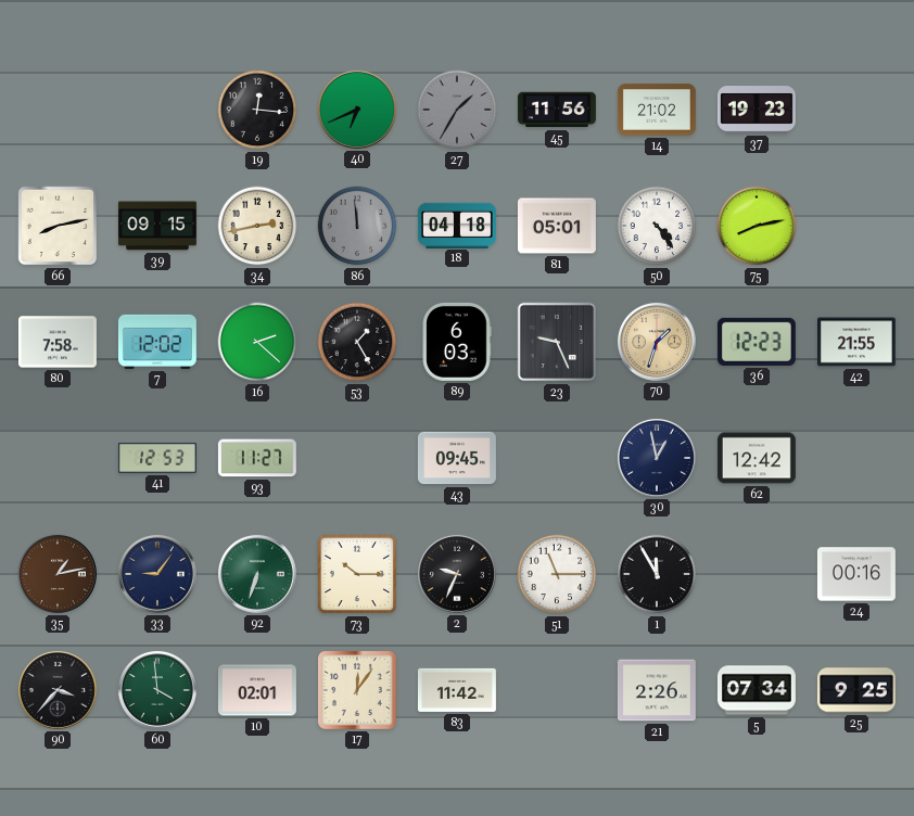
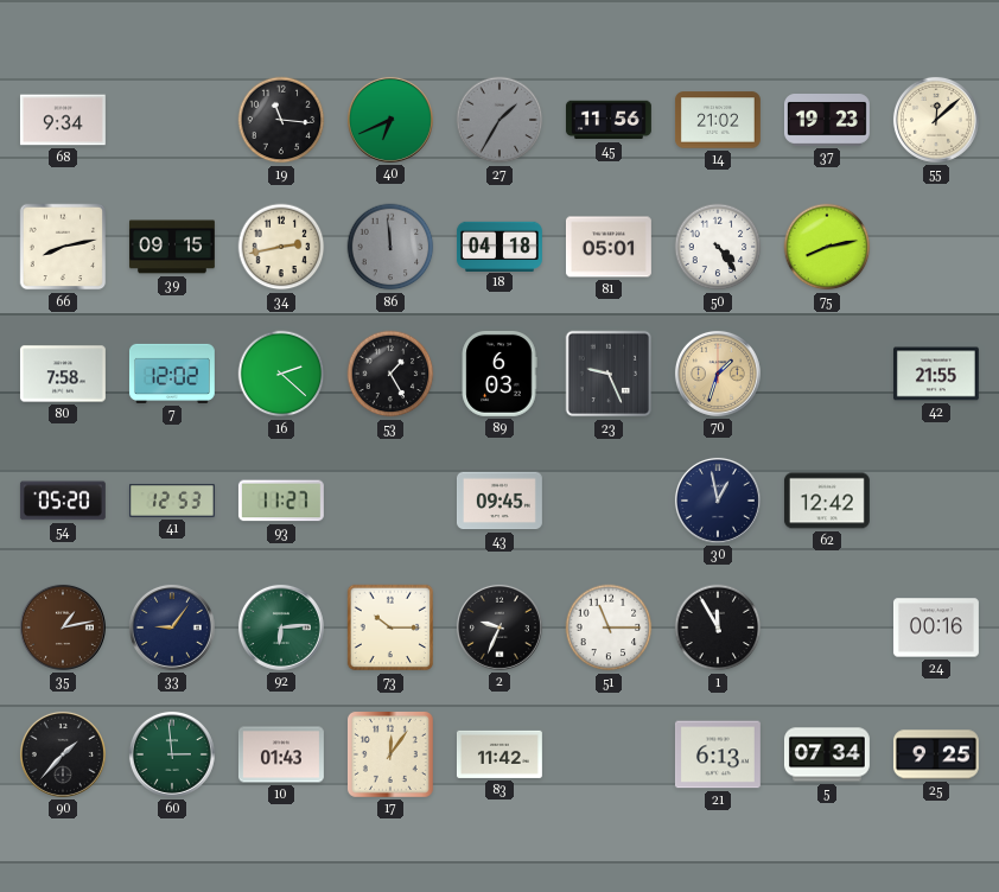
68: none -> 9:34
19: 12:16 -> 11:16
55: none -> 12:08
36: 12:23 -> none
54: none -> 05:20
92: 6:33 -> 6:14
90: 3:37 -> 1:37
60: 3:59 -> 2:59
10: 02:01 -> 01:43
21: 2:26 -> 6:13
